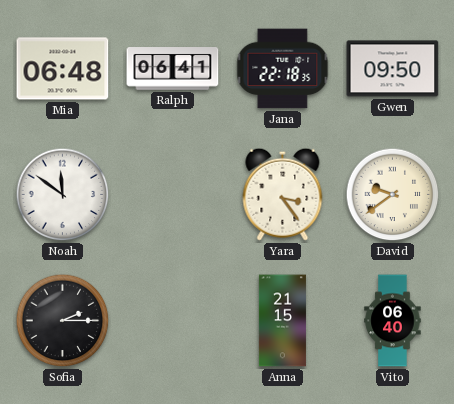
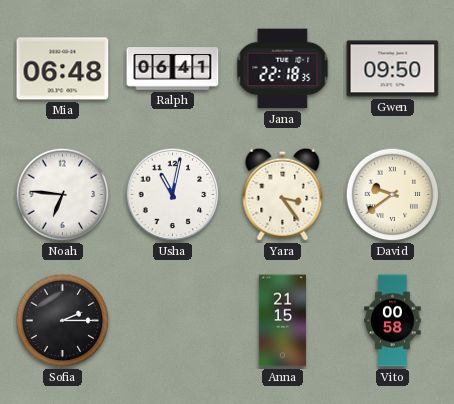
Noah: 11:51 -> 6:46
Usha: none -> 11:02
Vito: 06:40 -> 00:58
